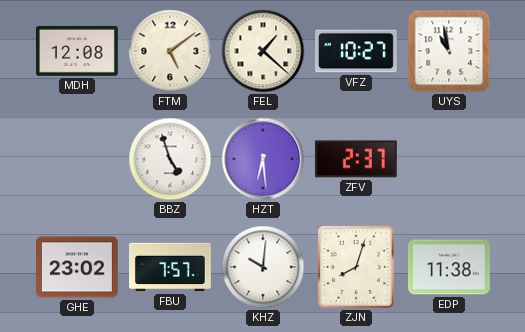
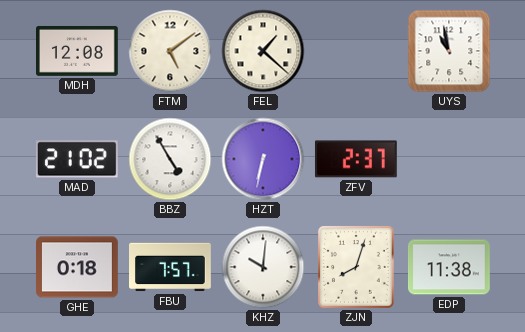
VFZ: 10:27 -> none
MAD: none -> 21:02
BBZ: 4:57 -> 4:55
HZT: 6:29 -> 6:32
GHE: 23:02 -> 0:18
